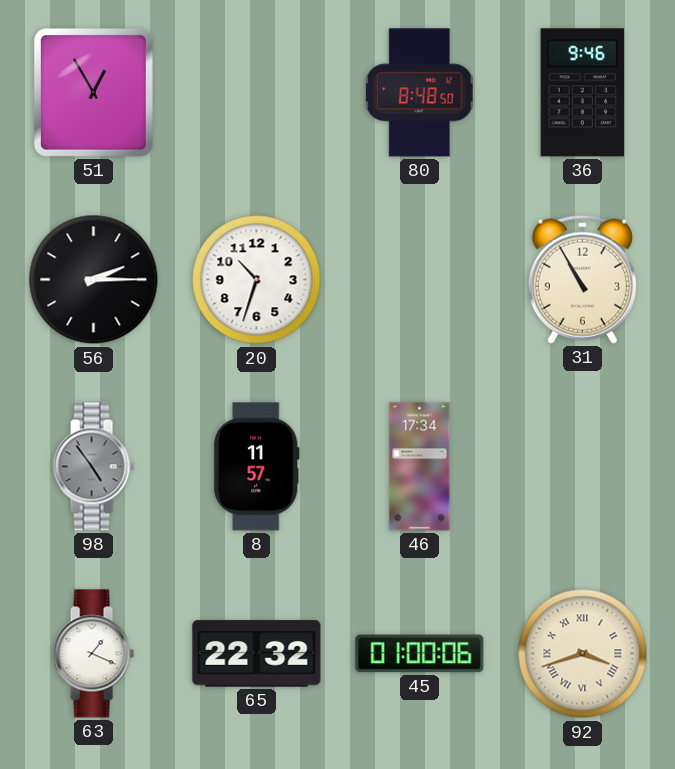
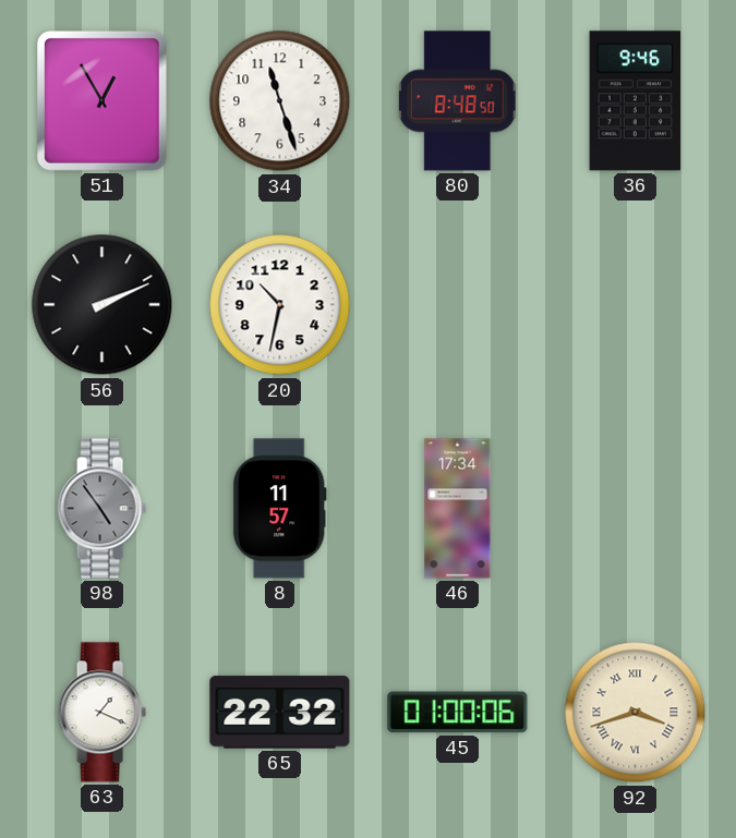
34: none -> 11:27
56: 2:15 -> 2:11
20: 10:33 -> 10:32
31: 10:55 -> none
